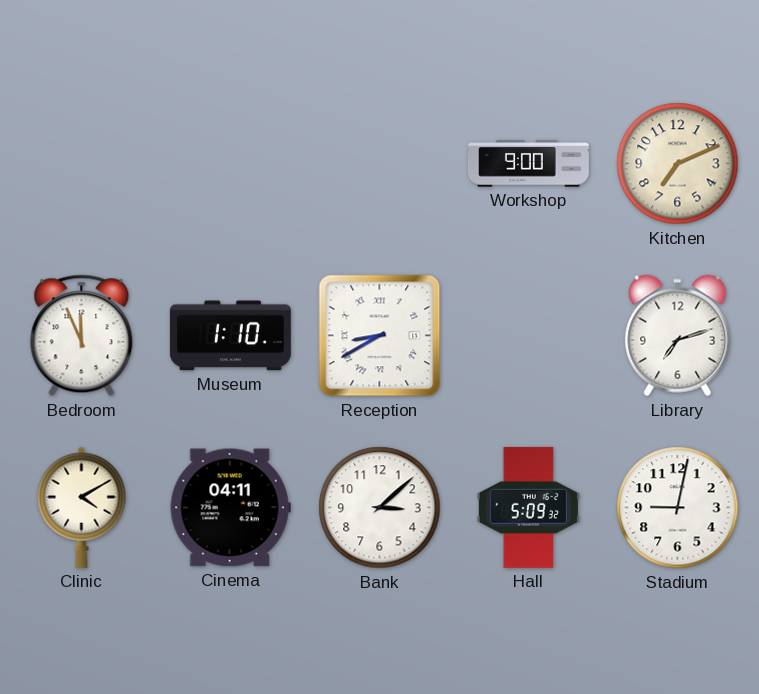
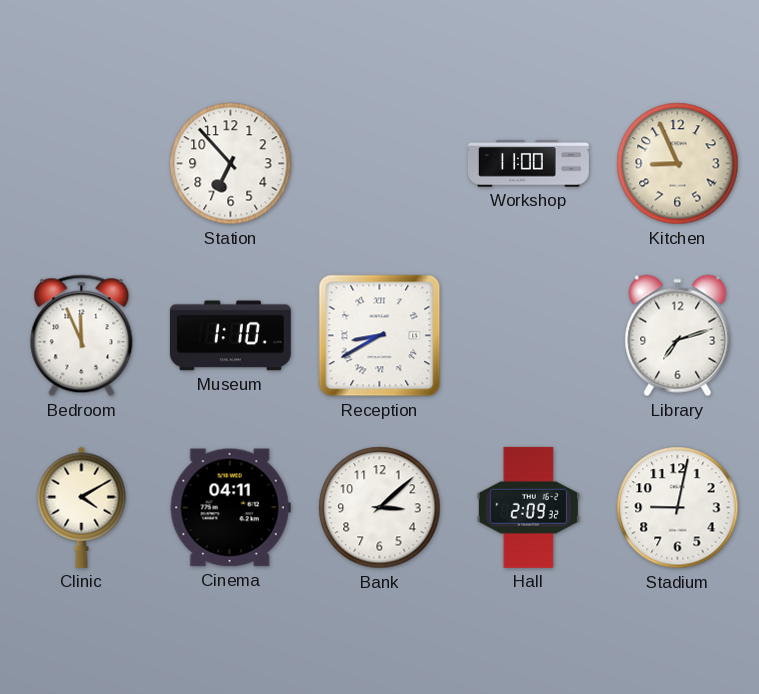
Station: none -> 6:53
Workshop: 9:00 -> 11:00
Kitchen: 7:11 -> 8:56
Hall: 5:09 -> 2:09
